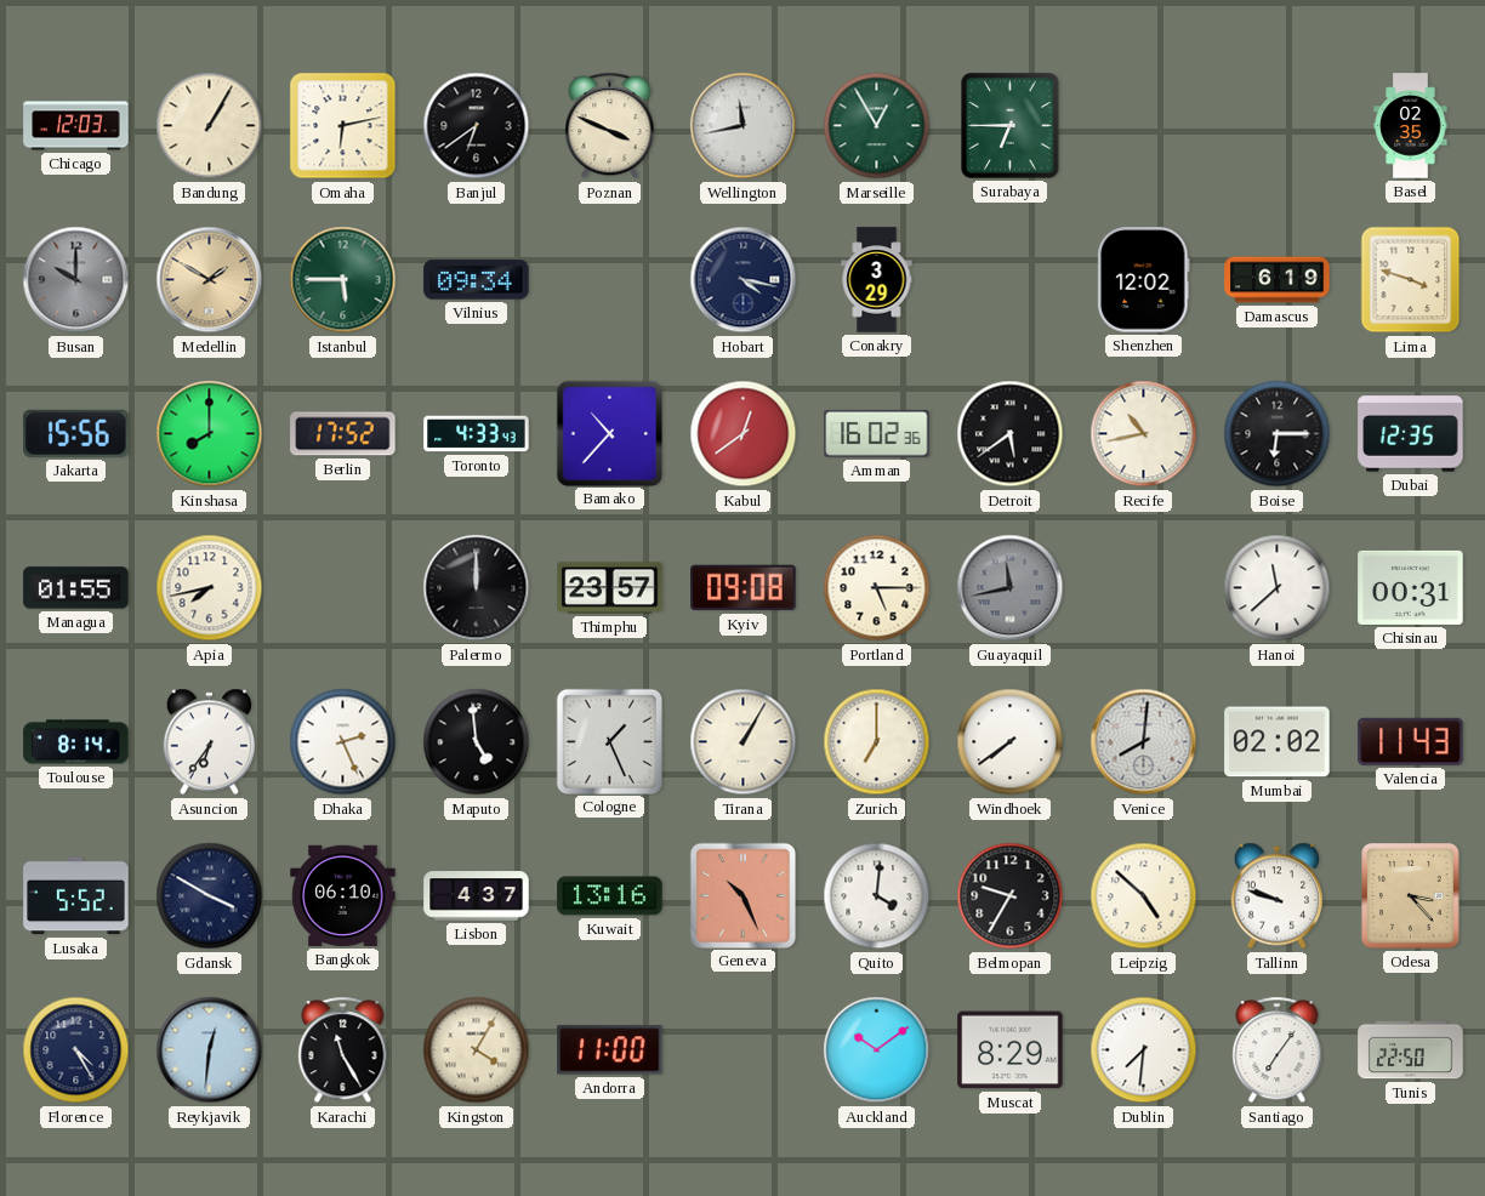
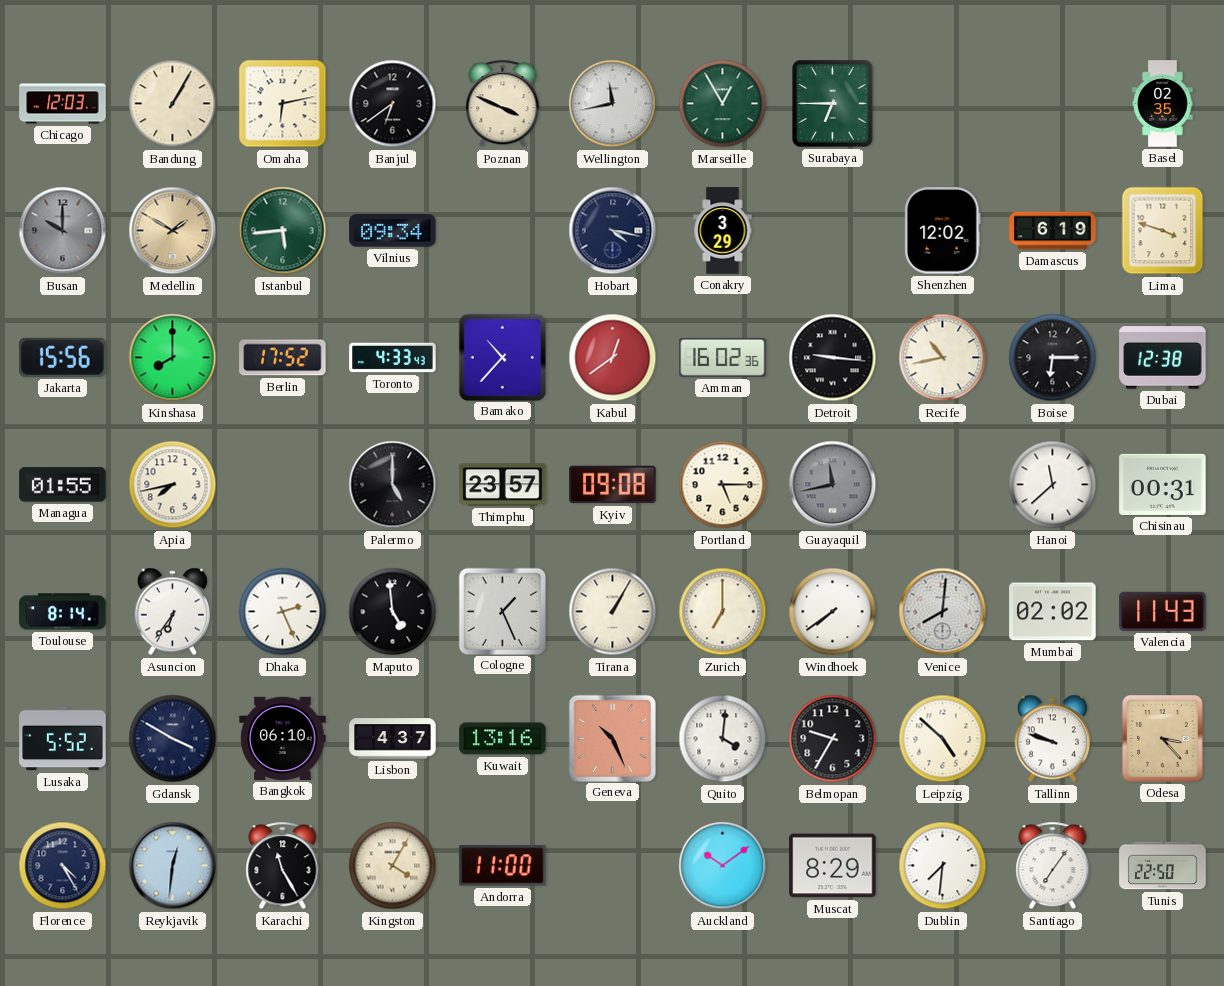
Istanbul: 5:45 -> 5:44
Detroit: 5:39 -> 9:16
Dubai: 12:35 -> 12:38
Palermo: 12:00 -> 5:00
